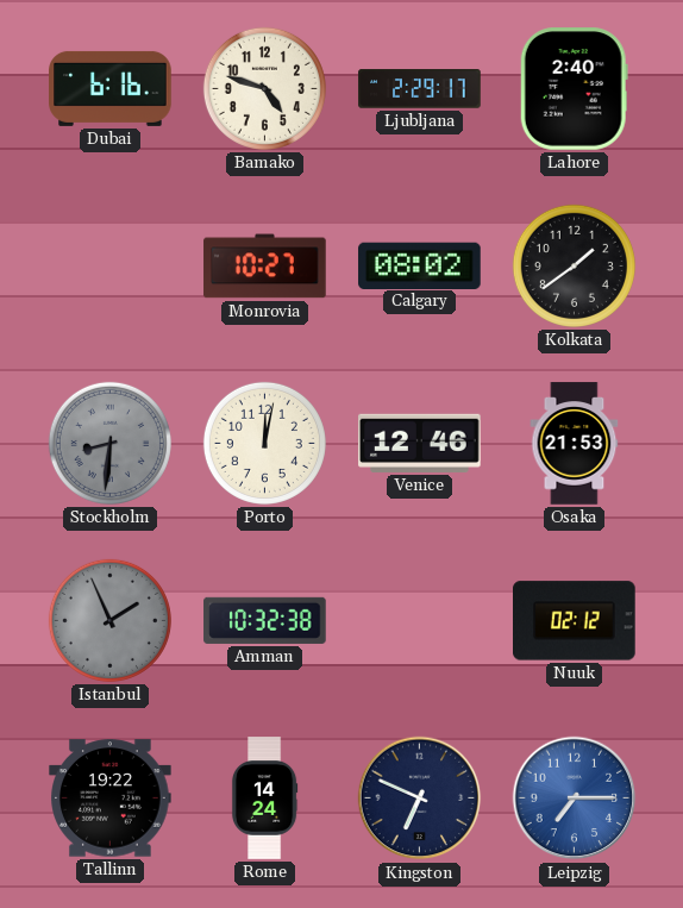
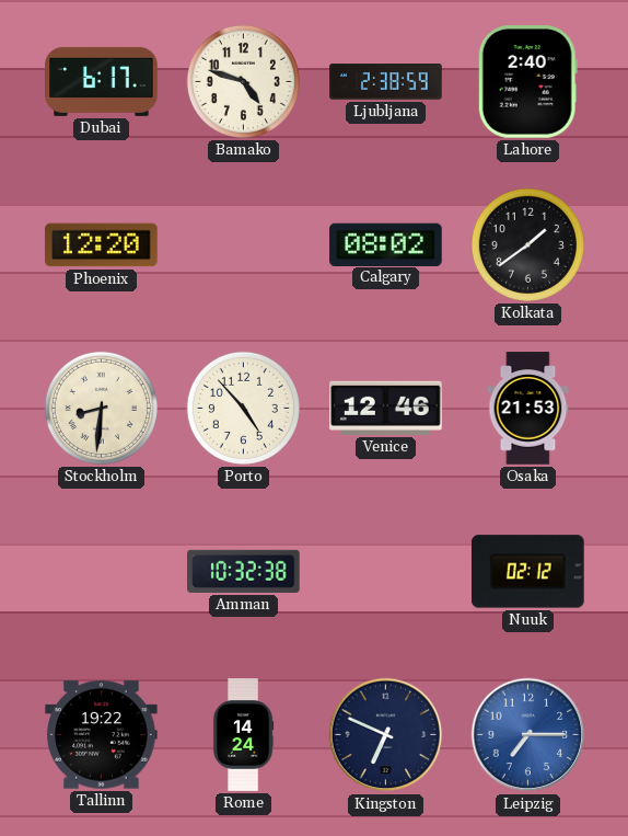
Dubai: 6:16 -> 6:17
Ljubljana: 2:29 -> 2:38
Phoenix: none -> 12:20
Monrovia: 10:27 -> none
Stockholm dial: grey -> cream
Porto: 12:02 -> 4:53
Istanbul: 1:56 -> none
